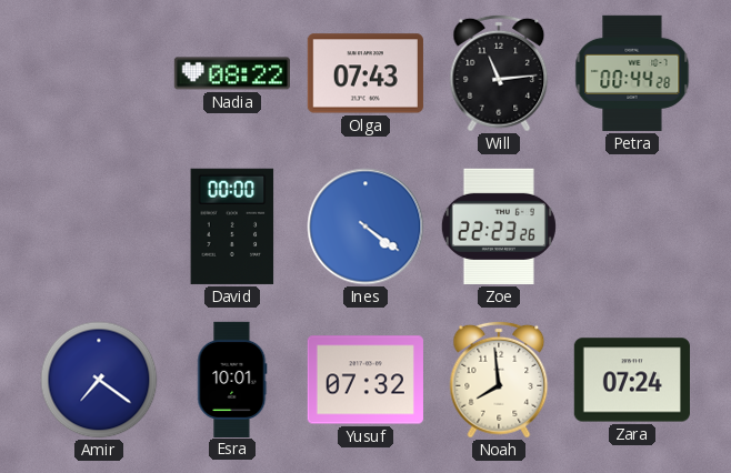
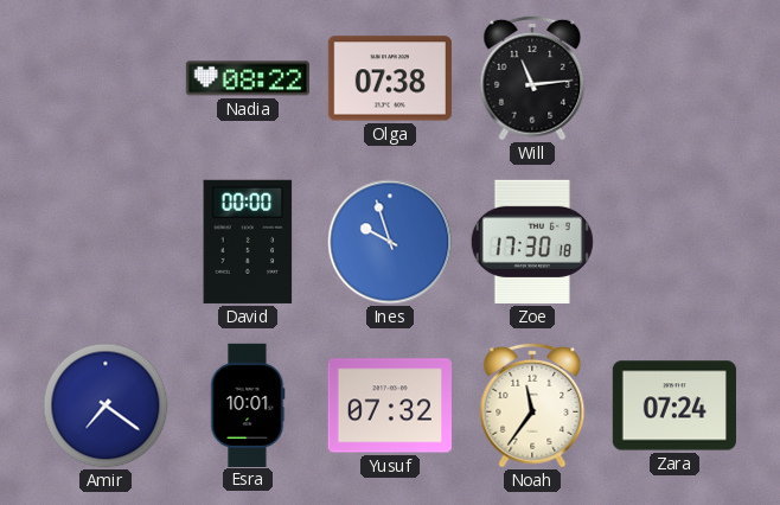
Olga: 07:43 -> 07:38
Petra: 00:44 -> none
Ines: 4:21 -> 9:57
Zoe: 22:23 -> 17:30
Noah: 7:59 -> 11:36
